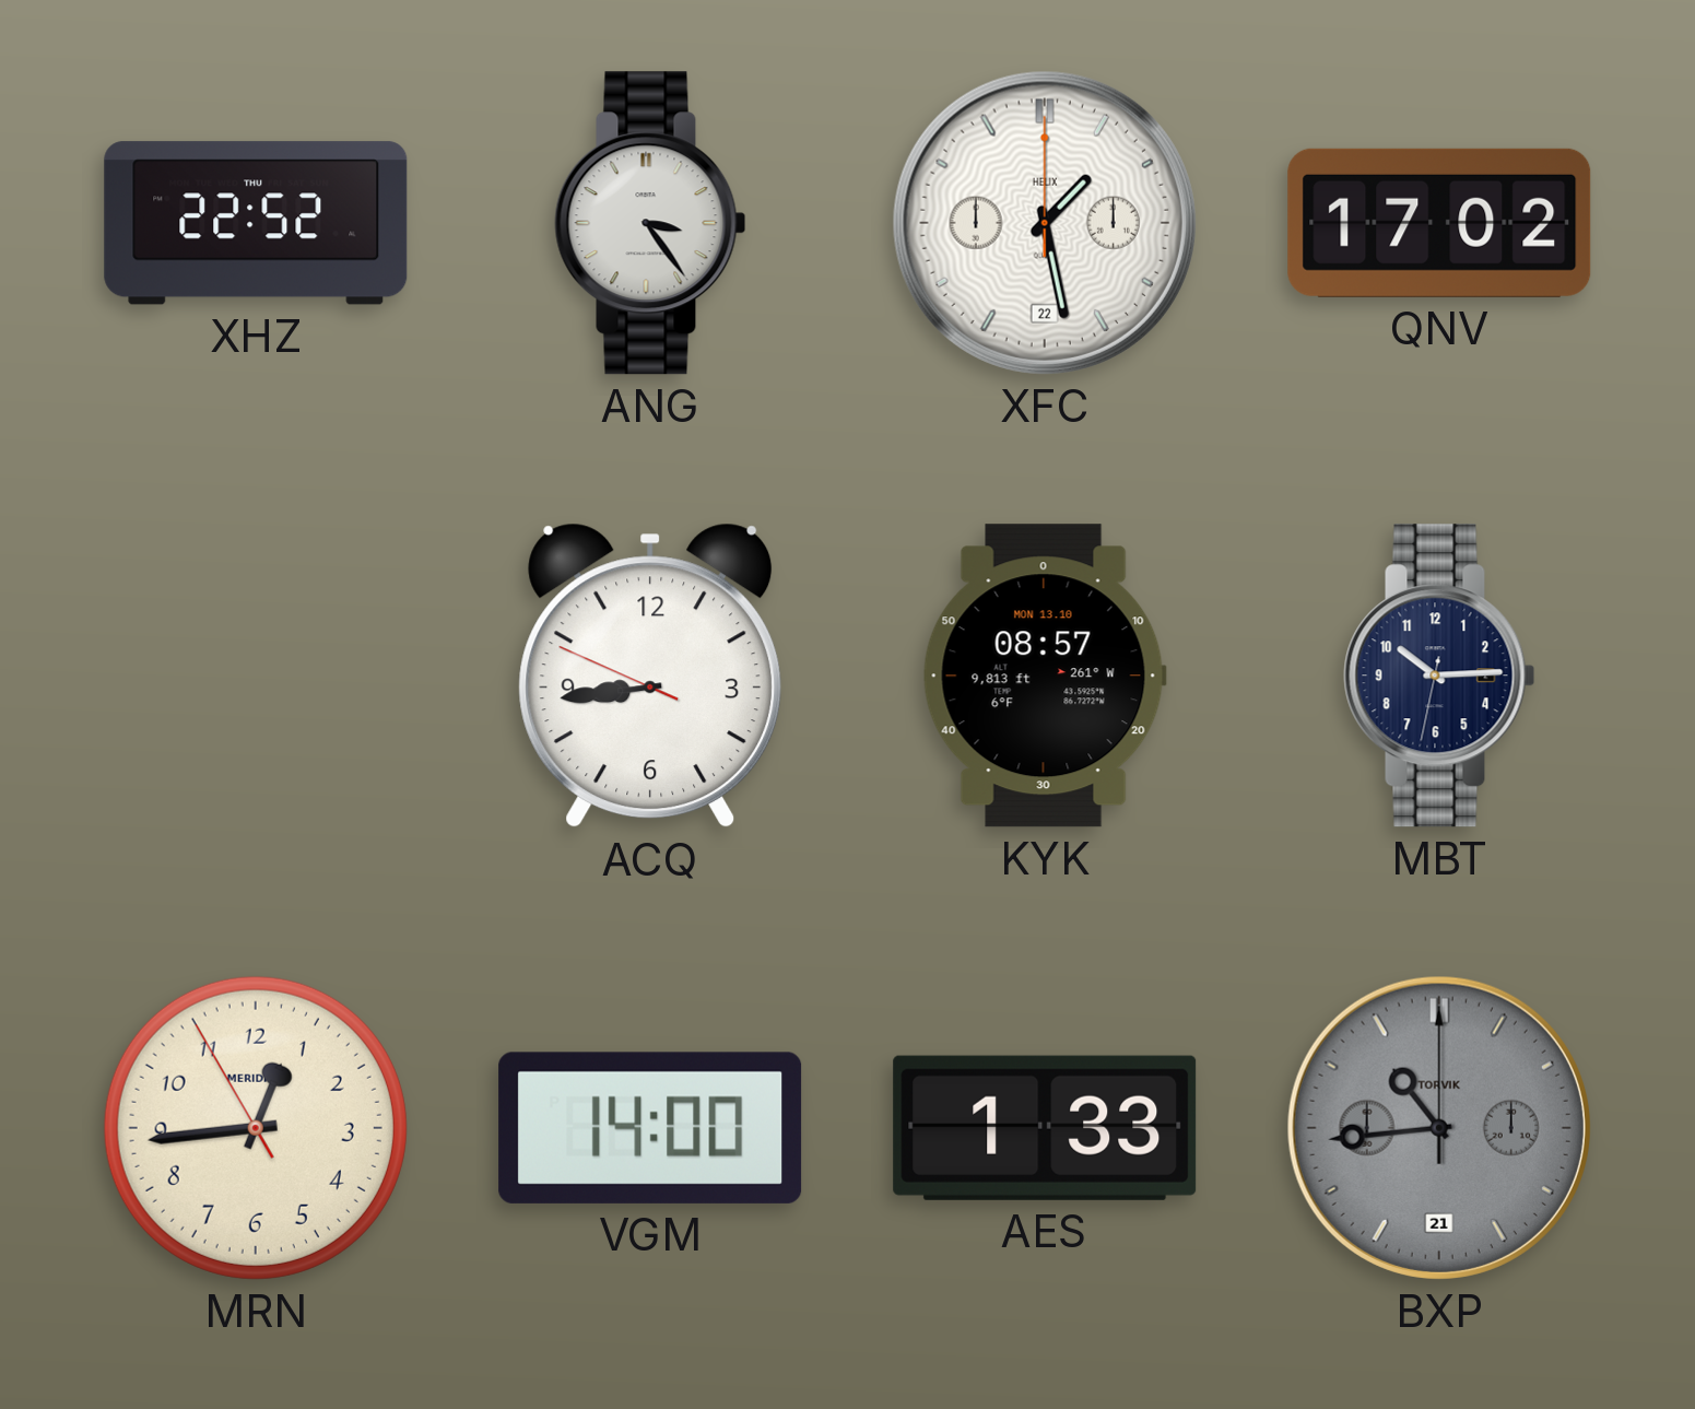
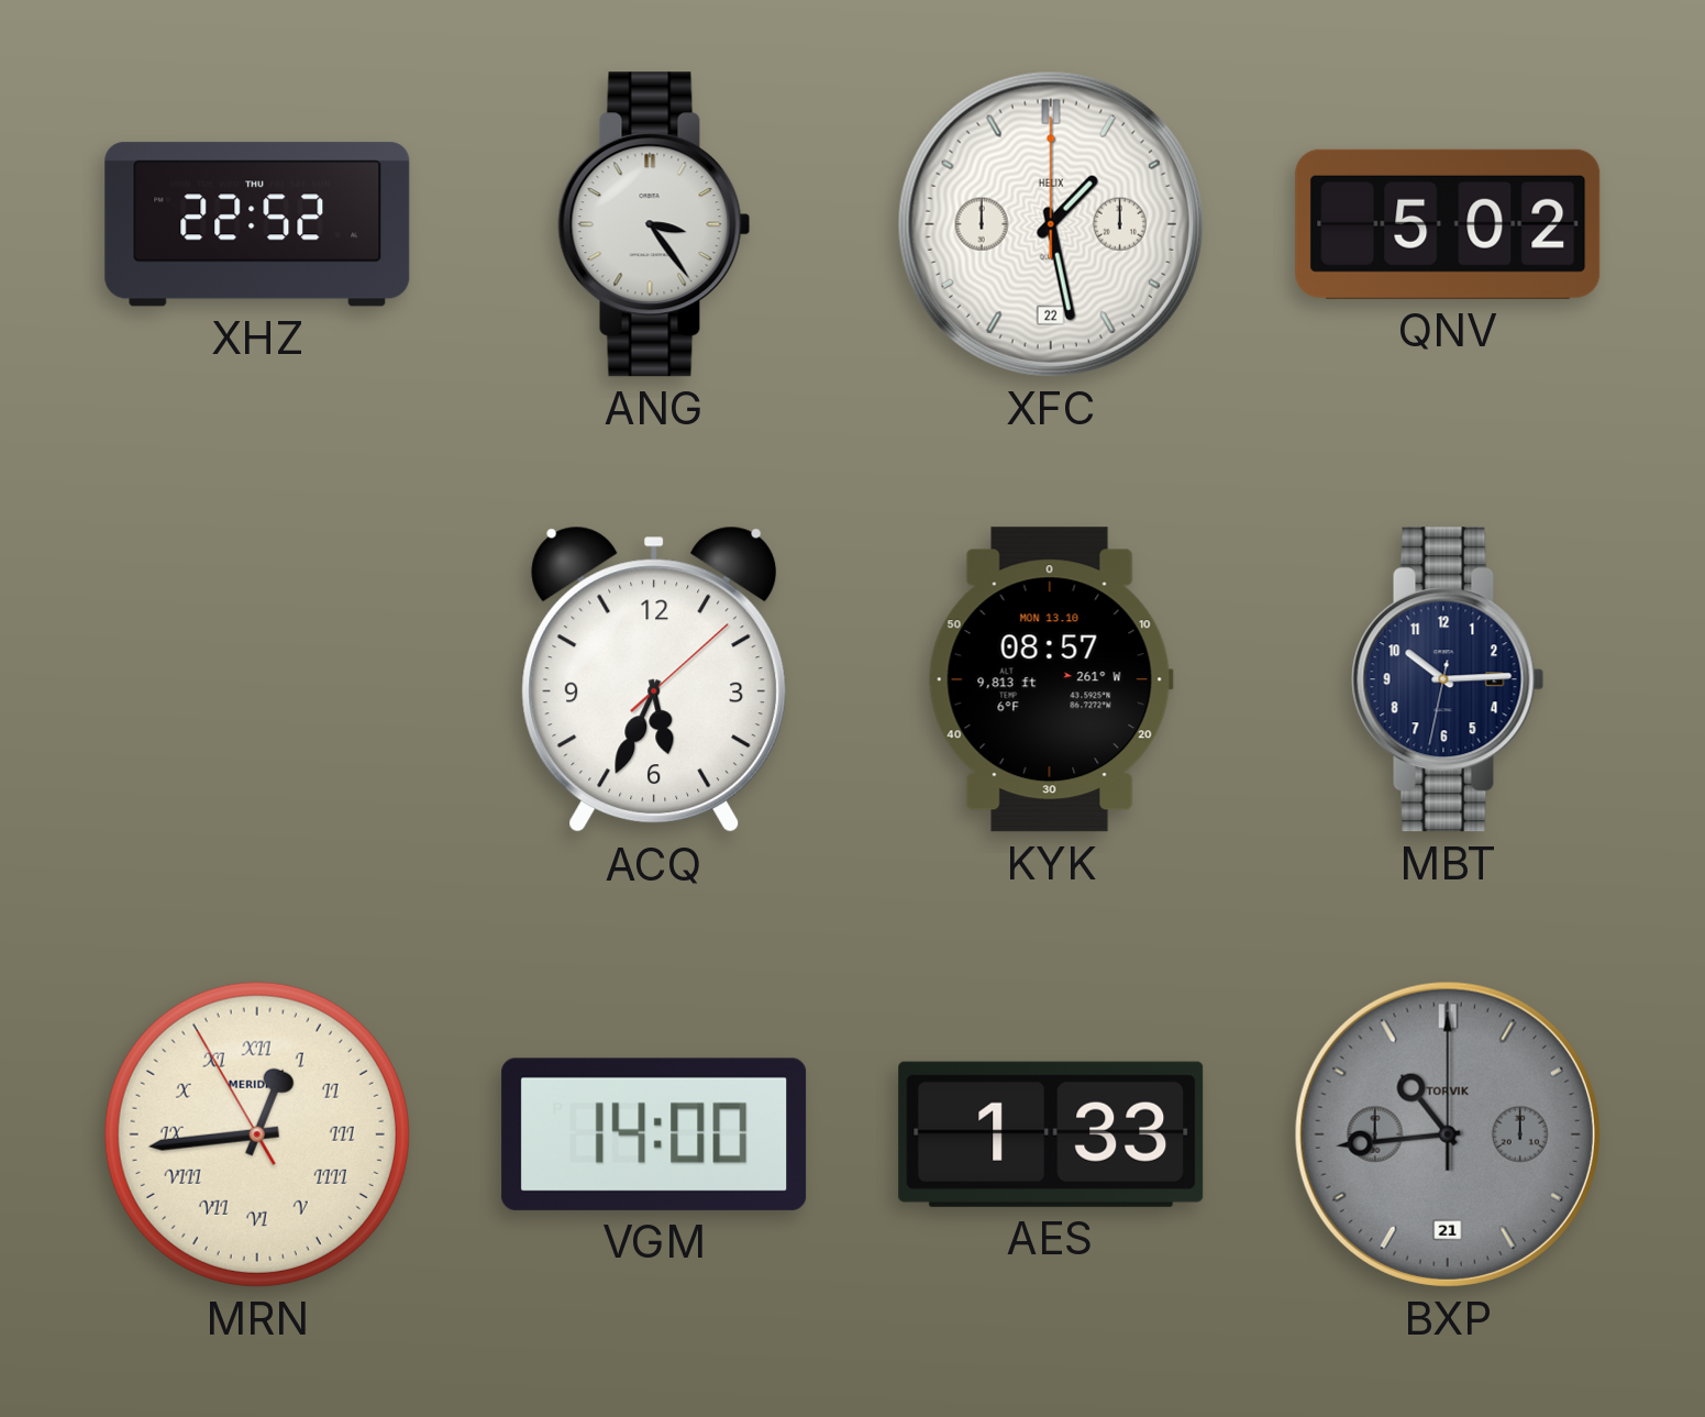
QNV: 17:02 -> 5:02
ACQ: 8:43 -> 5:34
MRN numerals: Arabic -> Roman
